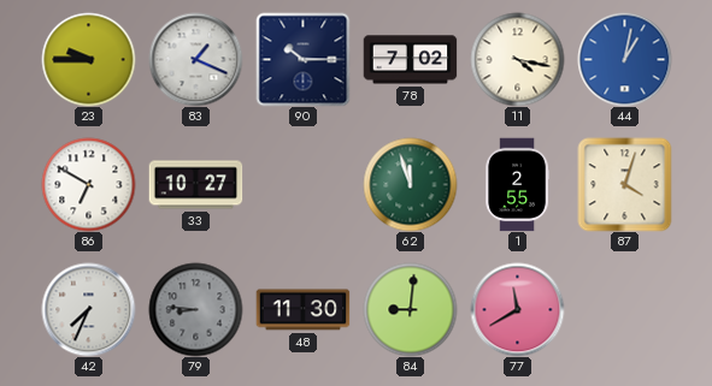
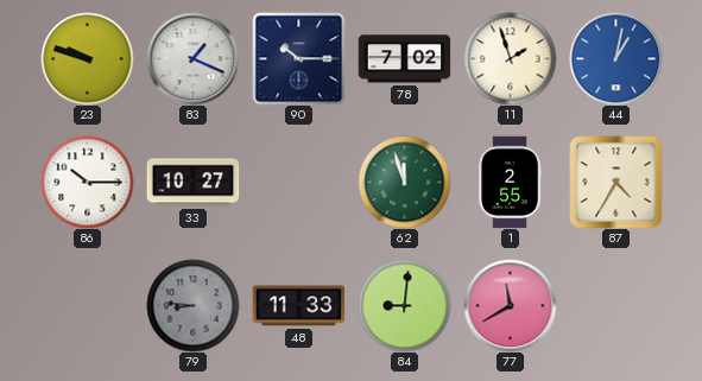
23: 9:45 -> 9:48
11: 4:17 -> 1:57
86: 6:50 -> 10:15
87: 4:03 -> 4:35
42: 7:34 -> none
48: 11:30 -> 11:33
